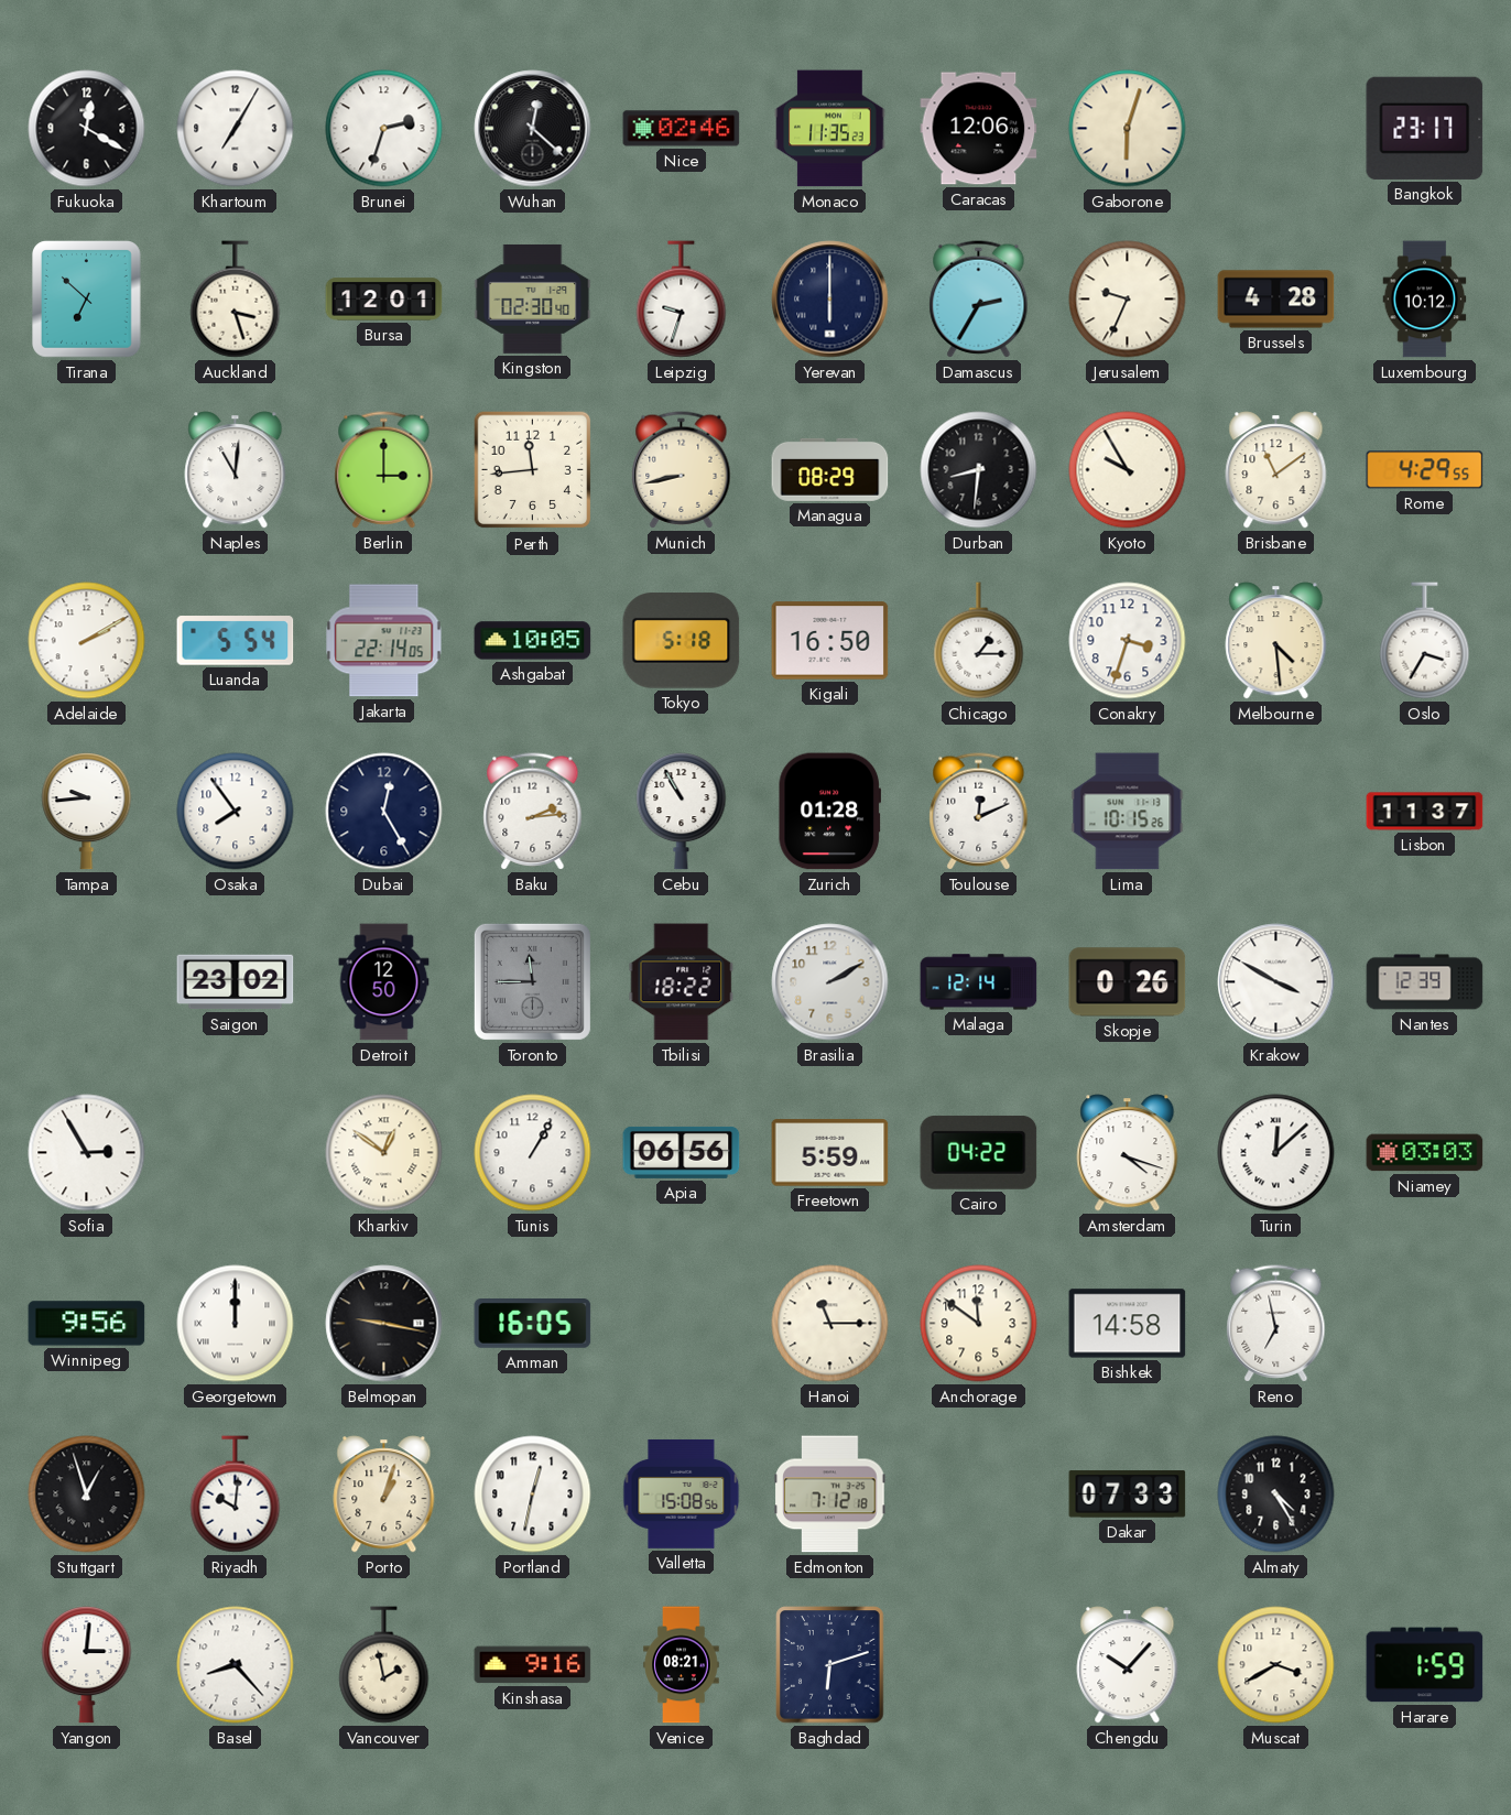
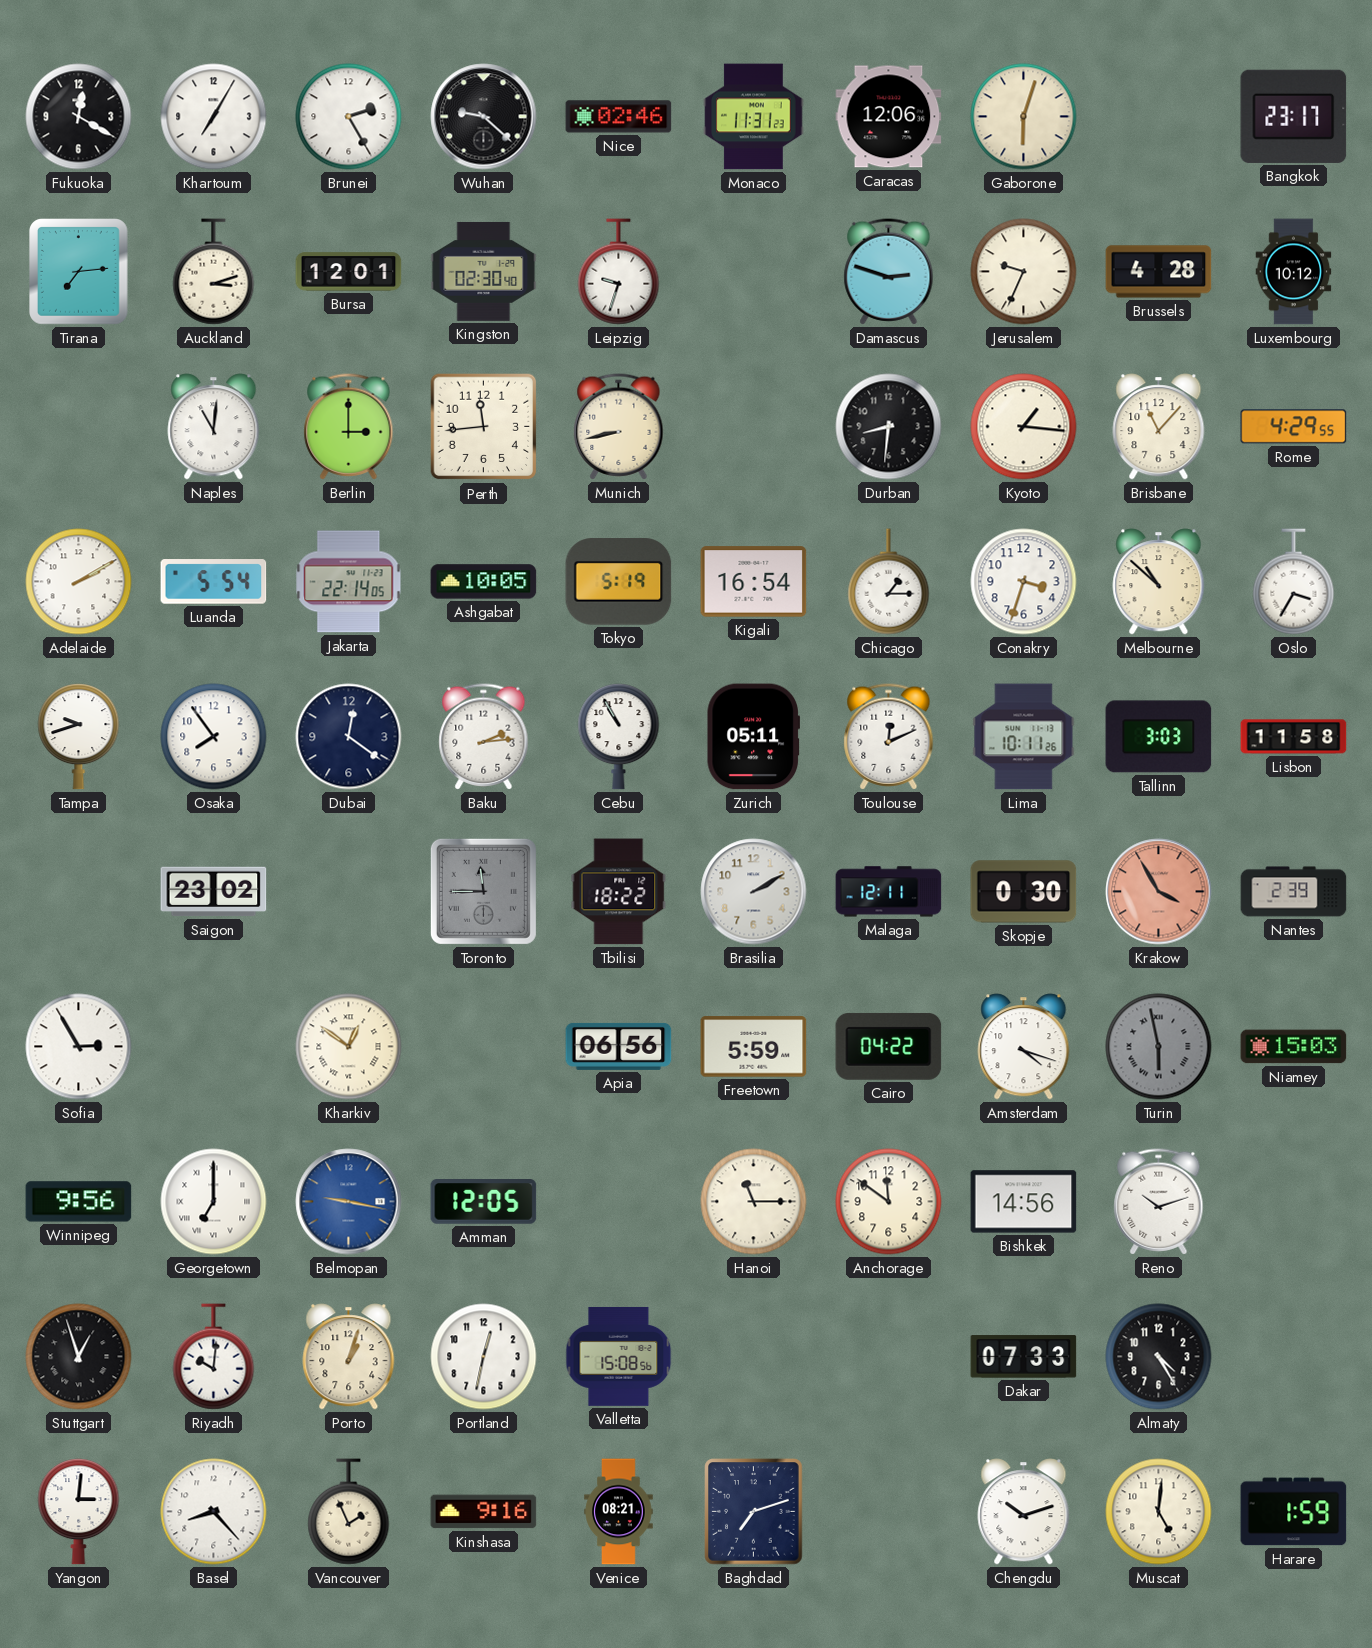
Brunei: 2:33 -> 2:25
Wuhan: 12:22 -> 9:22
Monaco: 11:35 -> 11:31
Tirana: 6:52 -> 7:14
Auckland: 3:27 -> 3:12
Yerevan: 6:00 -> none
Damascus: 2:35 -> 2:48
Managua: 08:29 -> none
Kyoto: 9:55 -> 1:16
Brisbane: 11:09 -> 11:07
Tokyo: 5:18 -> 5:19
Kigali: 16:50 -> 16:54
Melbourne: 4:29 -> 10:52
Tampa: 9:44 -> 9:42
Dubai: 12:25 -> 12:21
Zurich: 01:28 -> 05:11
Lima: 10:15 -> 10:11
Tallinn: none -> 3:03
Lisbon: 11:37 -> 11:58
Detroit: 12:50 -> none
Malaga: 12:14 -> 12:11
Skopje: 0:26 -> 0:30
Krakow: 3:50 -> 3:55
Krakow dial: white -> salmon
Nantes: 12:39 -> 2:39
Tunis: 1:05 -> none
Turin: 12:08 -> 5:58
Turin dial: white -> grey
Niamey: 03:03 -> 15:03
Georgetown: 12:00 -> 7:00
Belmopan dial: black -> blue
Amman: 16:05 -> 12:05
Bishkek: 14:58 -> 14:56
Reno: 6:58 -> 10:12
Edmonton: 7:12 -> none
Vancouver: 1:58 -> 1:56
Baghdad: 6:12 -> 7:12
Chengdu: 10:07 -> 10:12
Muscat: 3:40 -> 5:01
